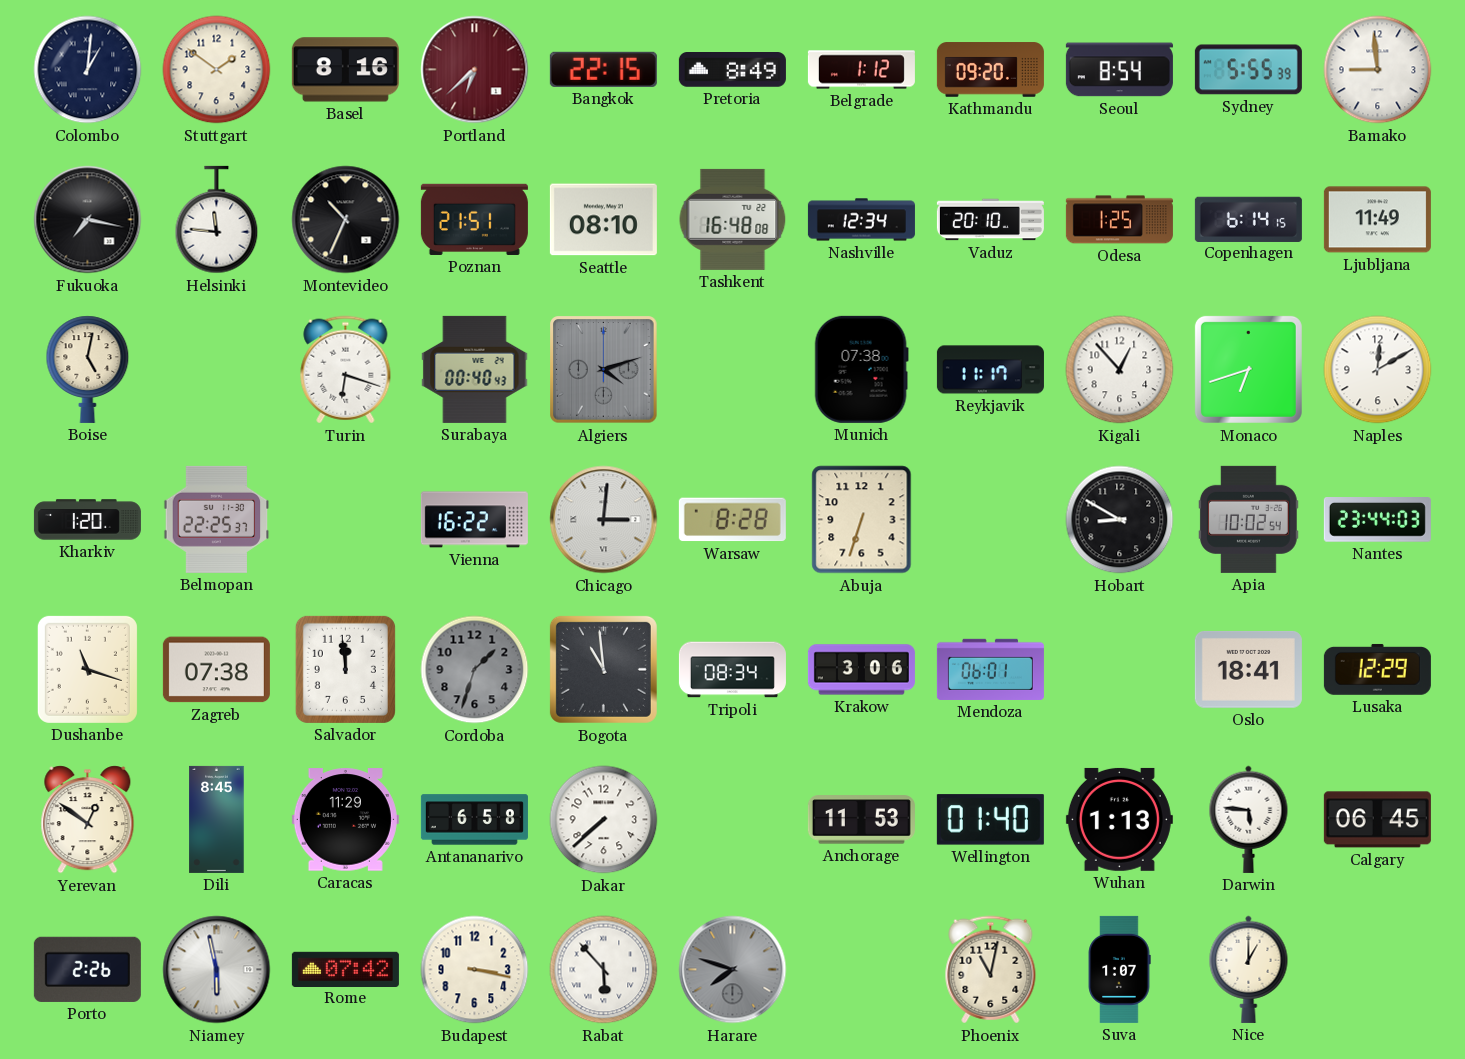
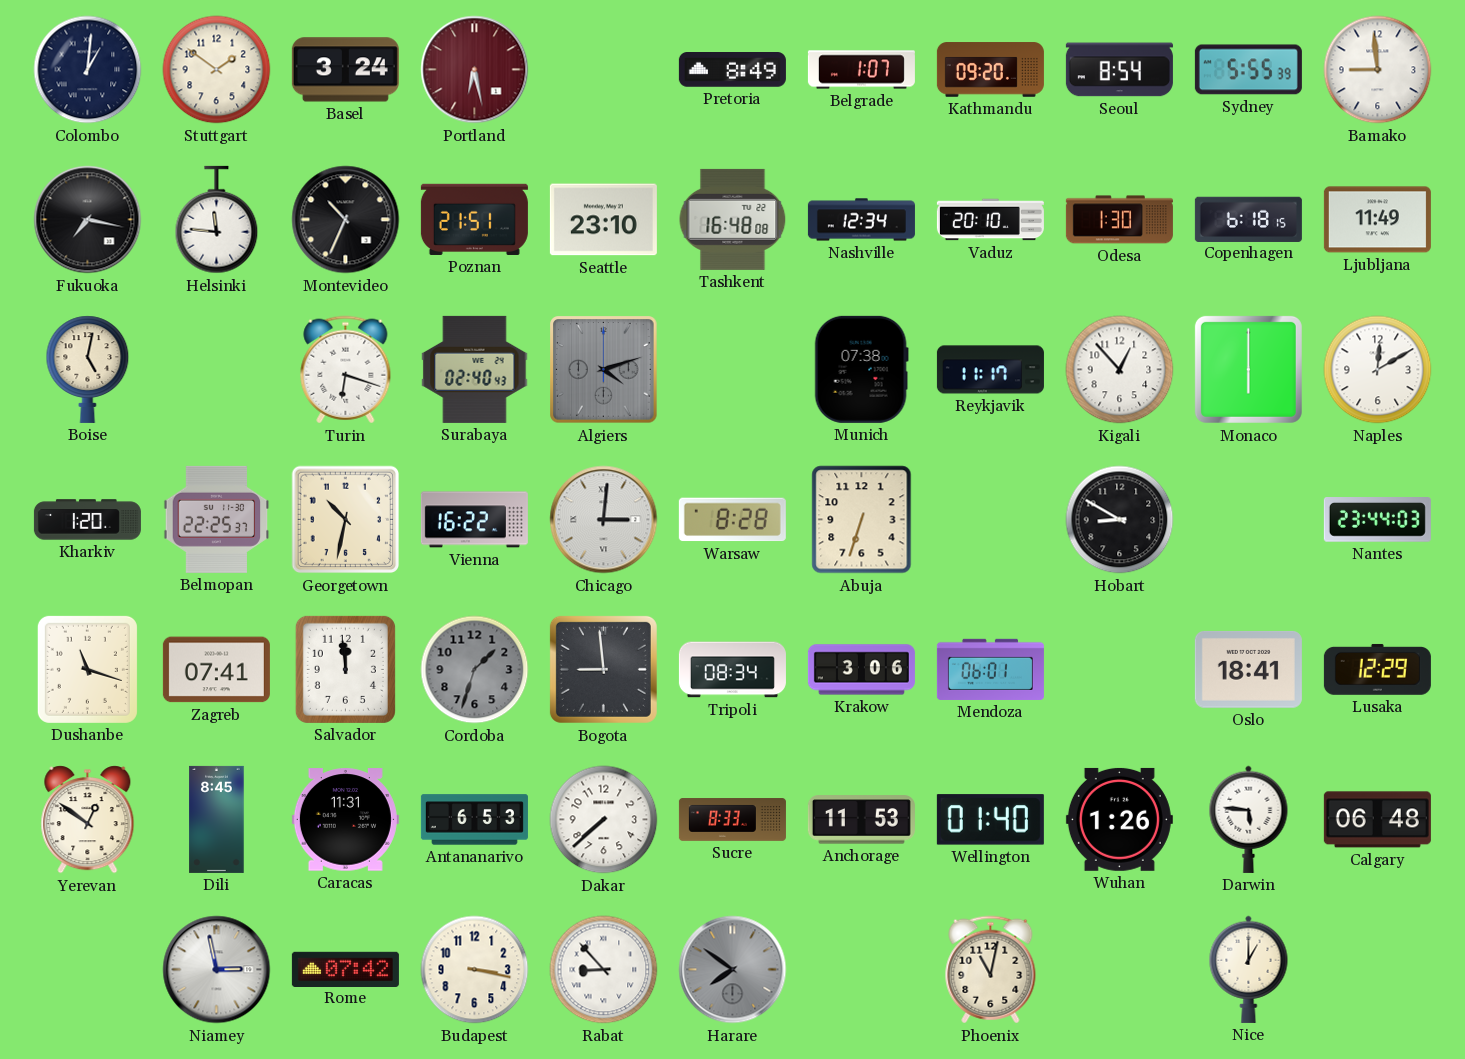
Basel: 8:16 -> 3:24
Portland: 6:38 -> 6:28
Bangkok: 22:15 -> none
Belgrade: 1:12 -> 1:07
Seattle: 08:10 -> 23:10
Odesa: 1:25 -> 1:30
Copenhagen: 6:14 -> 6:18
Surabaya: 00:40 -> 02:40
Monaco: 6:42 -> 6:00
Georgetown: none -> 10:32
Apia: 10:02 -> none
Zagreb: 07:38 -> 07:41
Bogota: 10:59 -> 8:59
Caracas: 11:29 -> 11:31
Antananarivo: 6:58 -> 6:53
Sucre: none -> 8:33
Wuhan: 1:13 -> 1:26
Calgary: 06:45 -> 06:48
Porto: 2:26 -> none
Niamey: 5:58 -> 2:58
Rabat: 5:53 -> 8:53
Harare: 7:48 -> 7:51
Suva: 1:07 -> none
